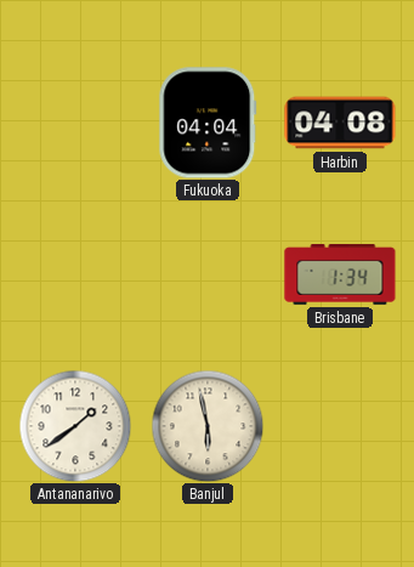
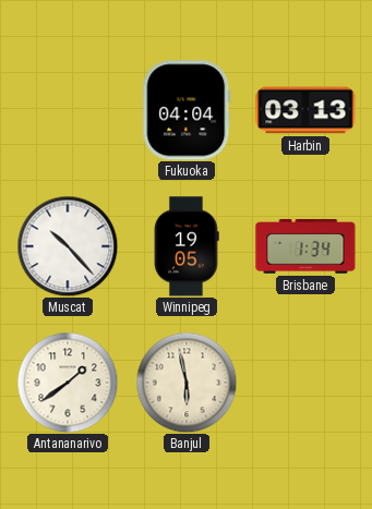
Harbin: 04:08 -> 03:13
Muscat: none -> 10:23
Winnipeg: none -> 19:05
